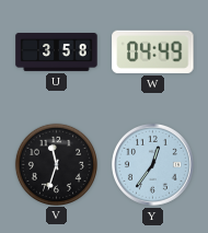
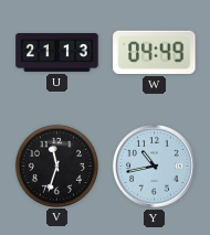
U: 3:58 -> 21:13
Y: 12:36 -> 10:43
